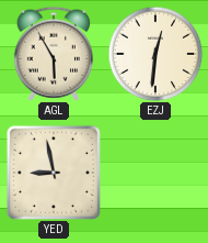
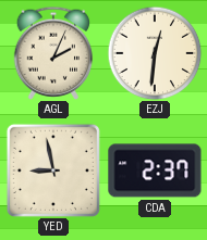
AGL: 5:55 -> 2:04
CDA: none -> 2:37
